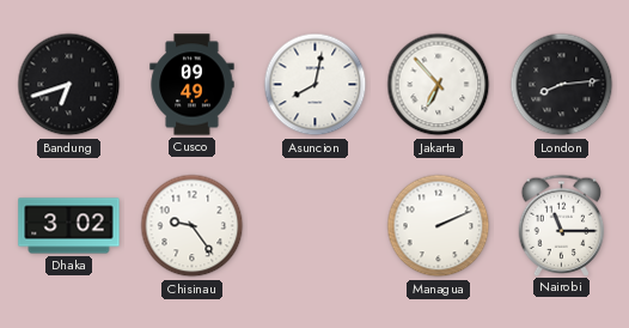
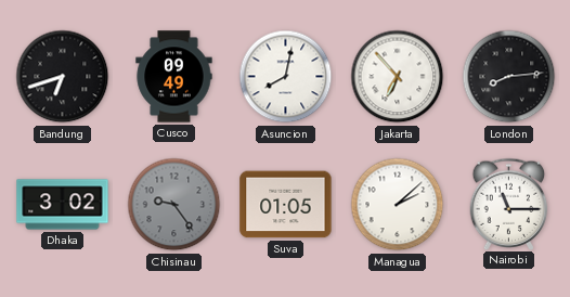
Chisinau dial: white -> grey
Suva: none -> 01:05
Managua: 2:11 -> 2:08
